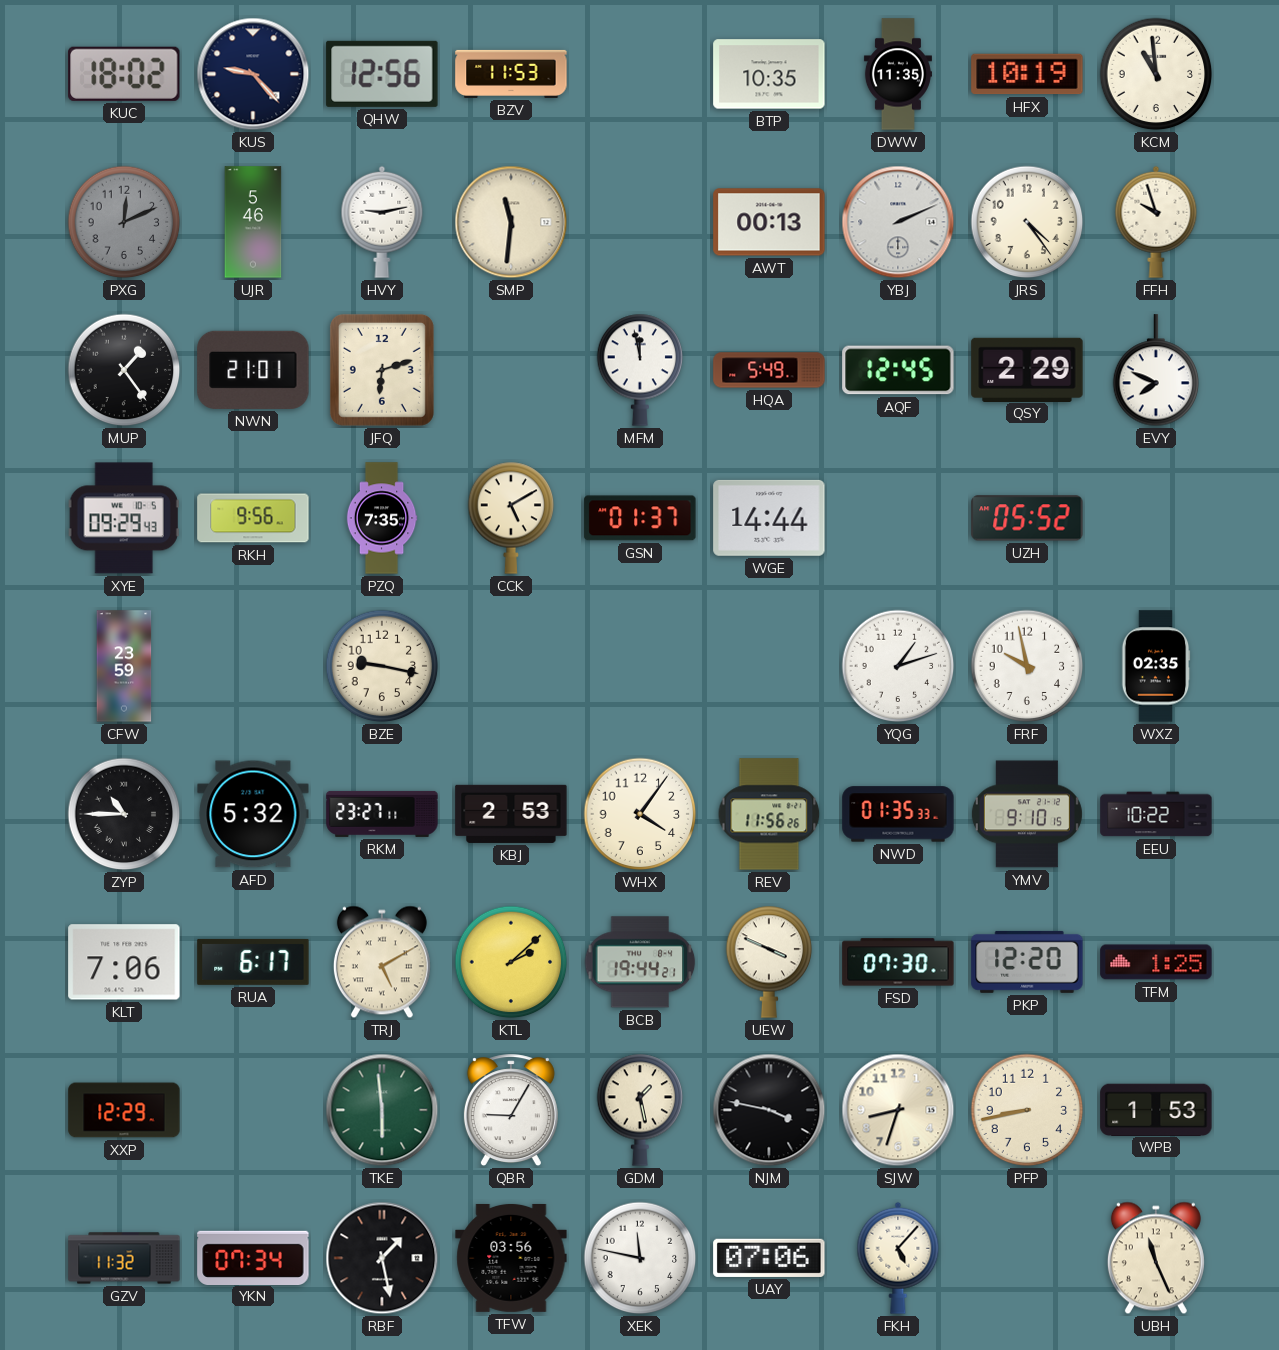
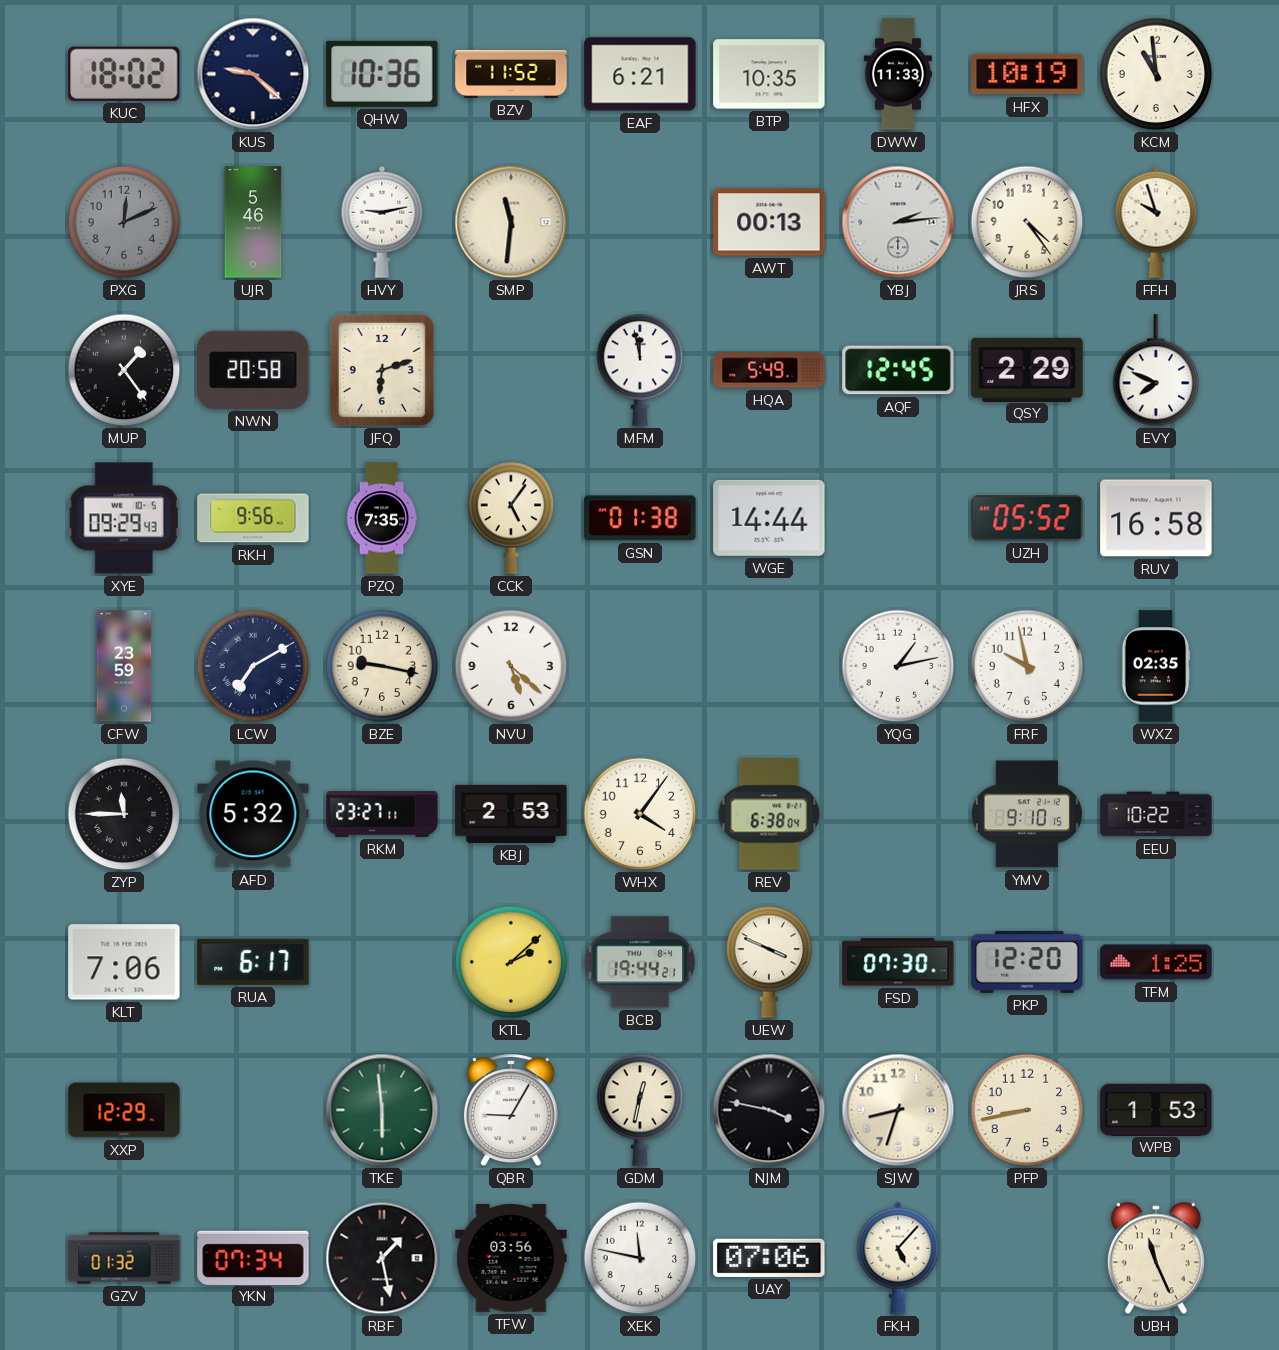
KUS: 9:23 -> 9:22
QHW: 12:56 -> 10:36
BZV: 11:53 -> 11:52
EAF: none -> 6:21
DWW: 11:35 -> 11:33
YBJ: 2:11 -> 2:14
NWN: 21:01 -> 20:58
CCK: 5:10 -> 5:06
GSN: 01:37 -> 01:38
RUV: none -> 16:58
LCW: none -> 7:10
NVU: none -> 5:22
YQG: 1:12 -> 1:13
ZYP: 10:45 -> 11:45
REV: 11:56 -> 6:38
NWD: 01:35 -> none
TRJ: 5:10 -> none
GDM: 1:28 -> 12:32
GZV: 11:32 -> 01:32
